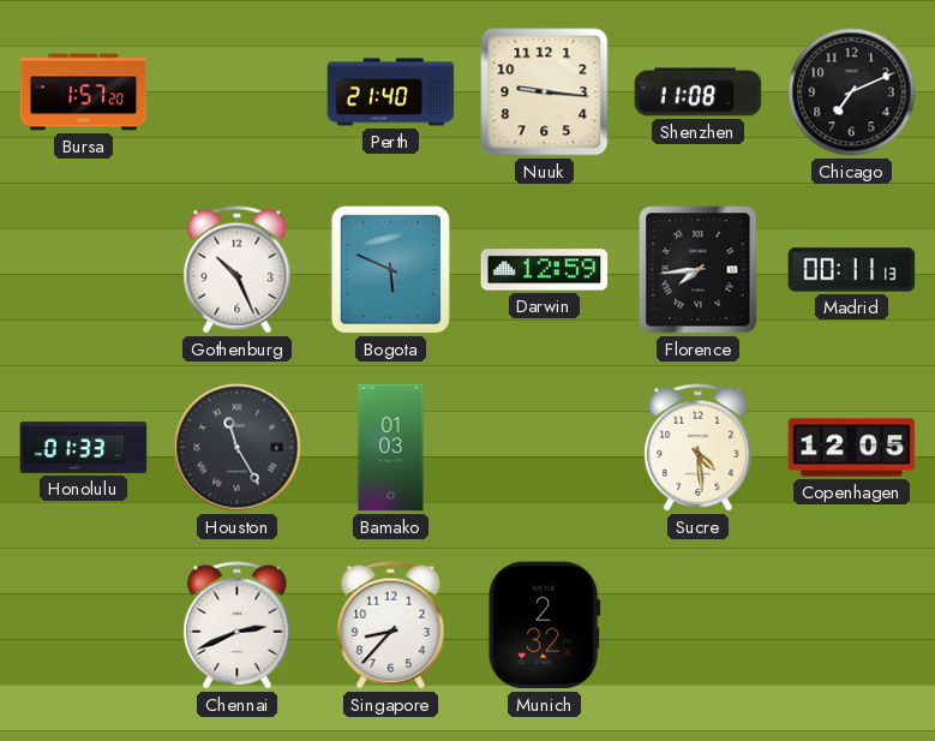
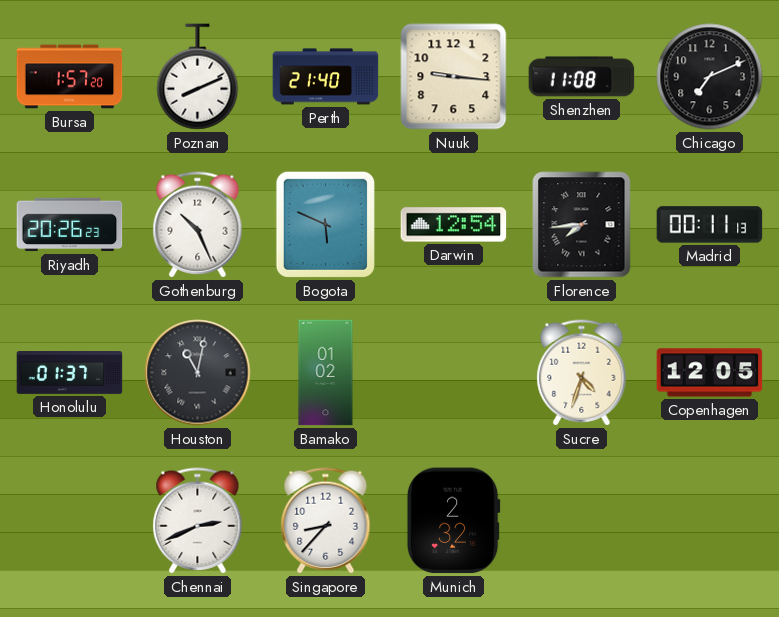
Poznan: none -> 8:11
Riyadh: none -> 20:26
Darwin: 12:59 -> 12:54
Honolulu: 01:33 -> 01:37
Houston: 11:25 -> 11:02
Bamako: 01:03 -> 01:02
Sucre: 4:29 -> 4:33
